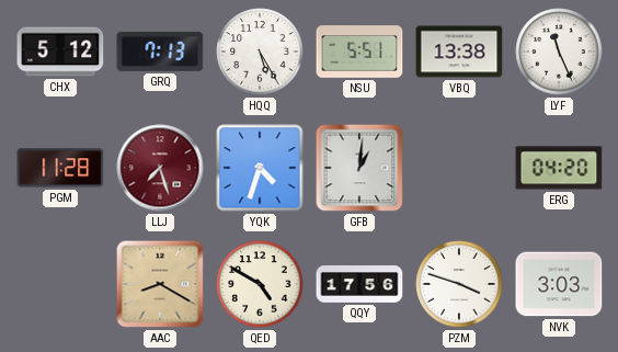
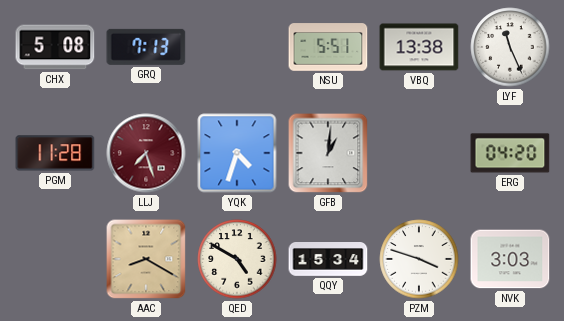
CHX: 5:12 -> 5:08
HQQ: 5:25 -> none
QQY: 17:56 -> 15:34
